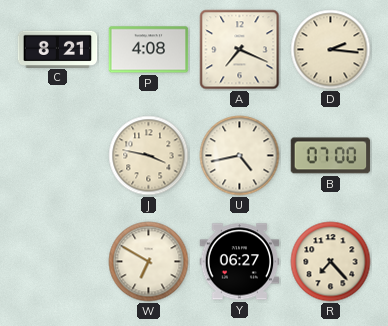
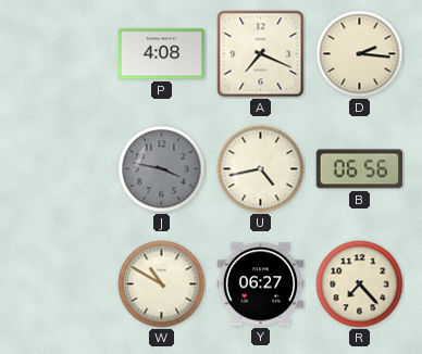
C: 8:21 -> none
J dial: cream -> grey
B: 07:00 -> 06:56
W: 6:50 -> 10:50
